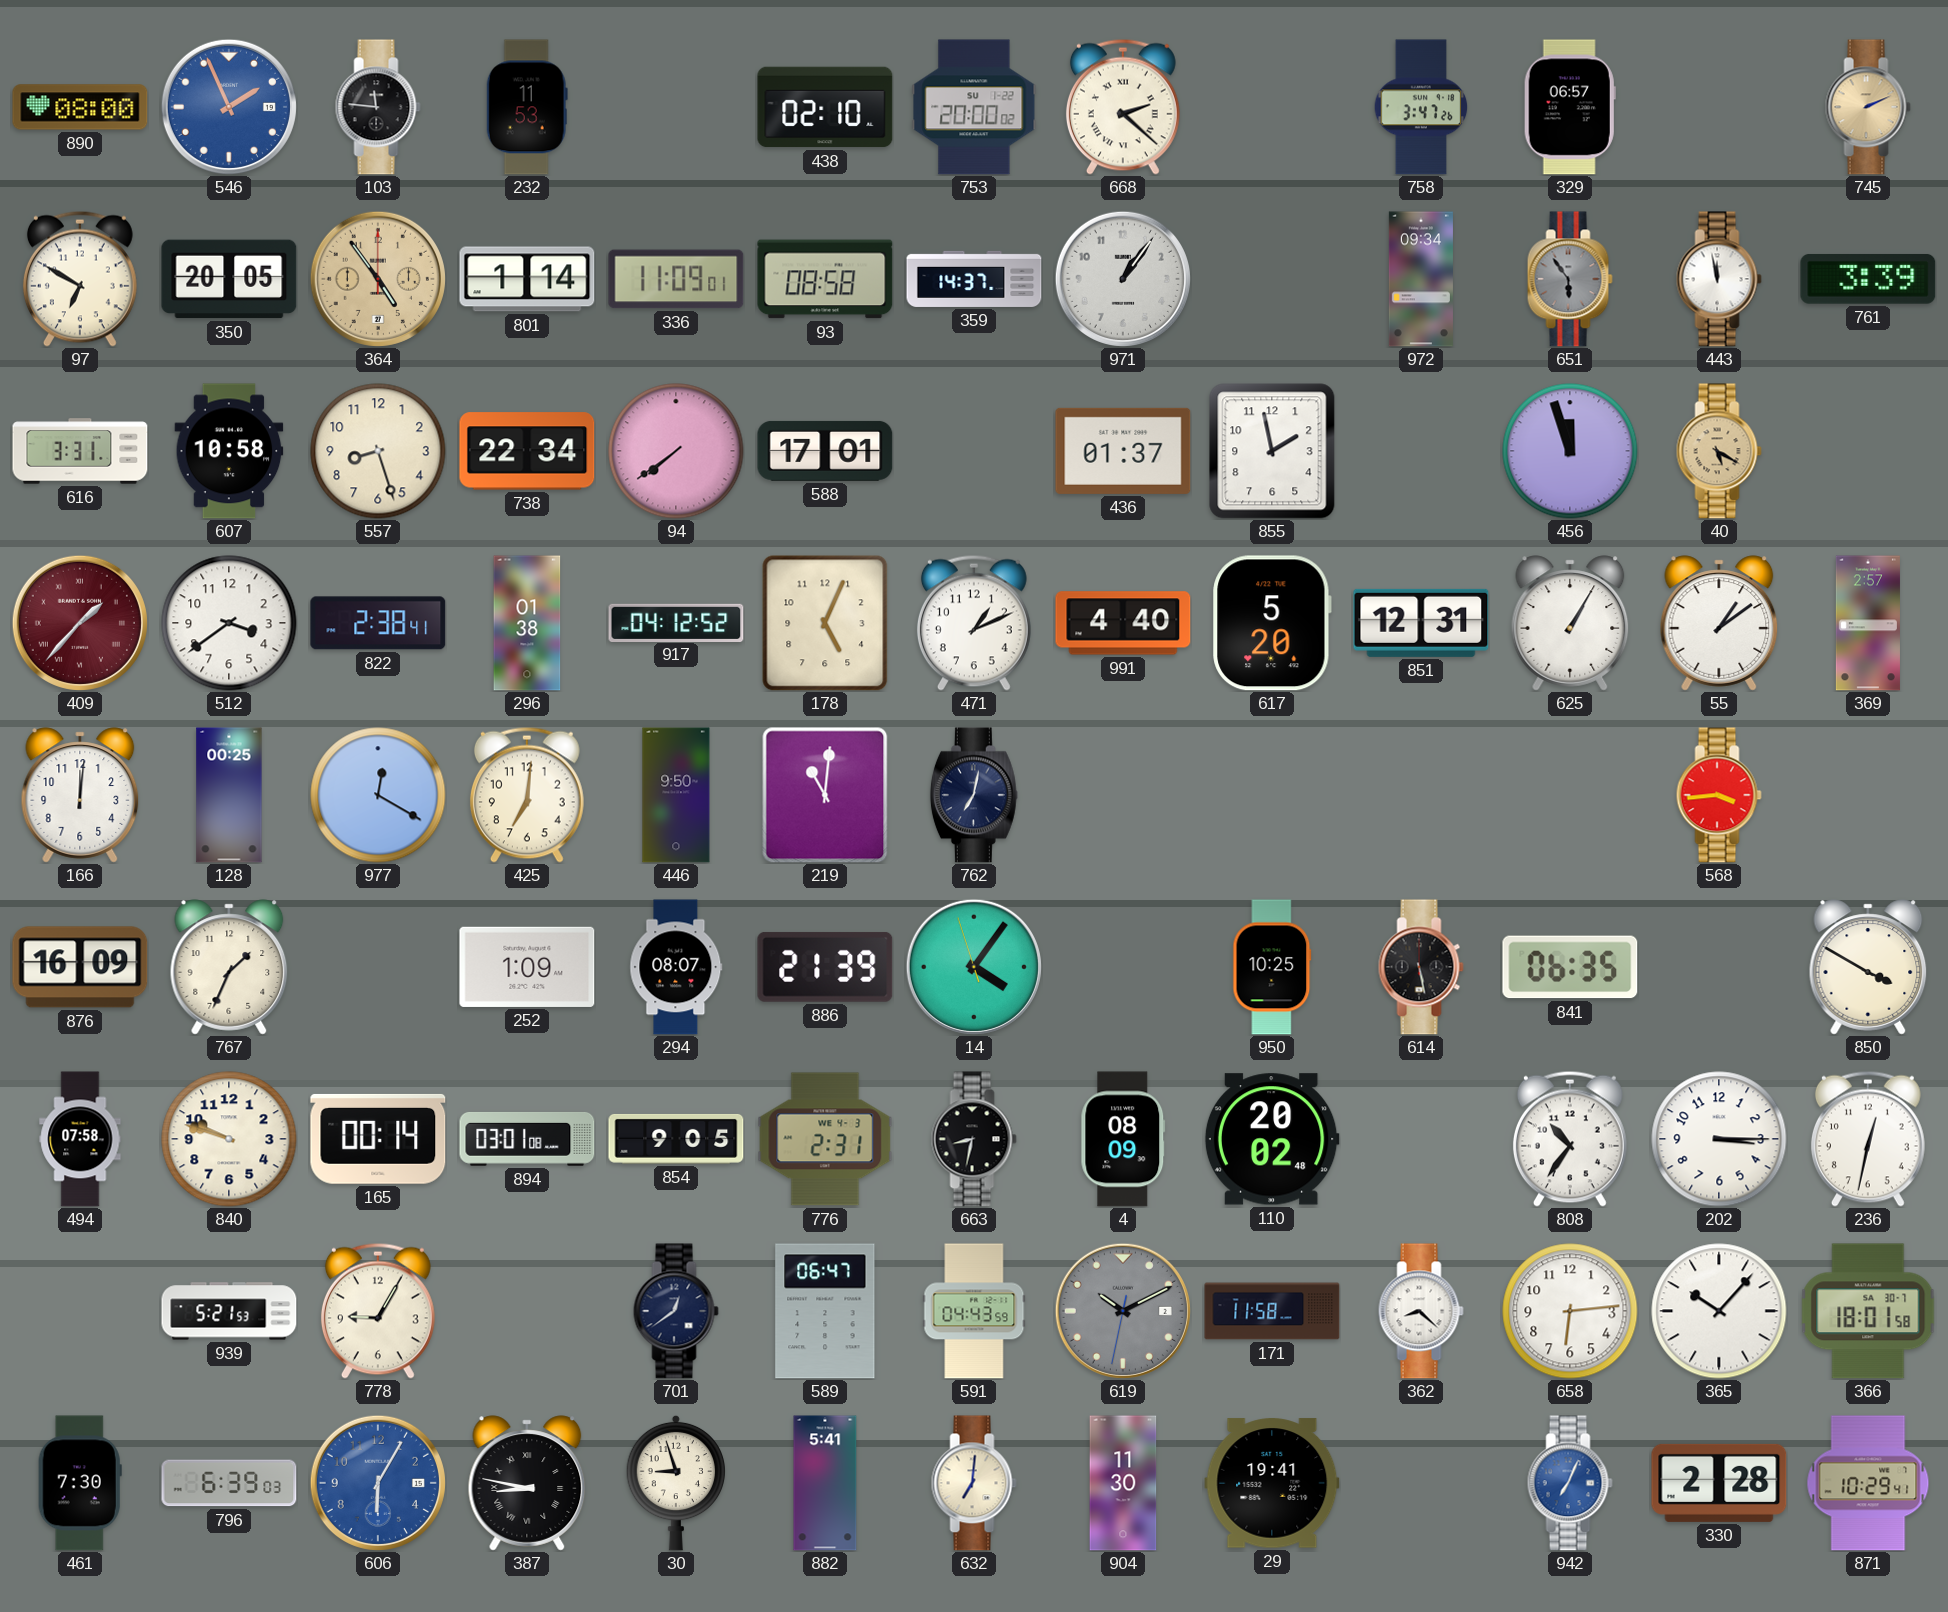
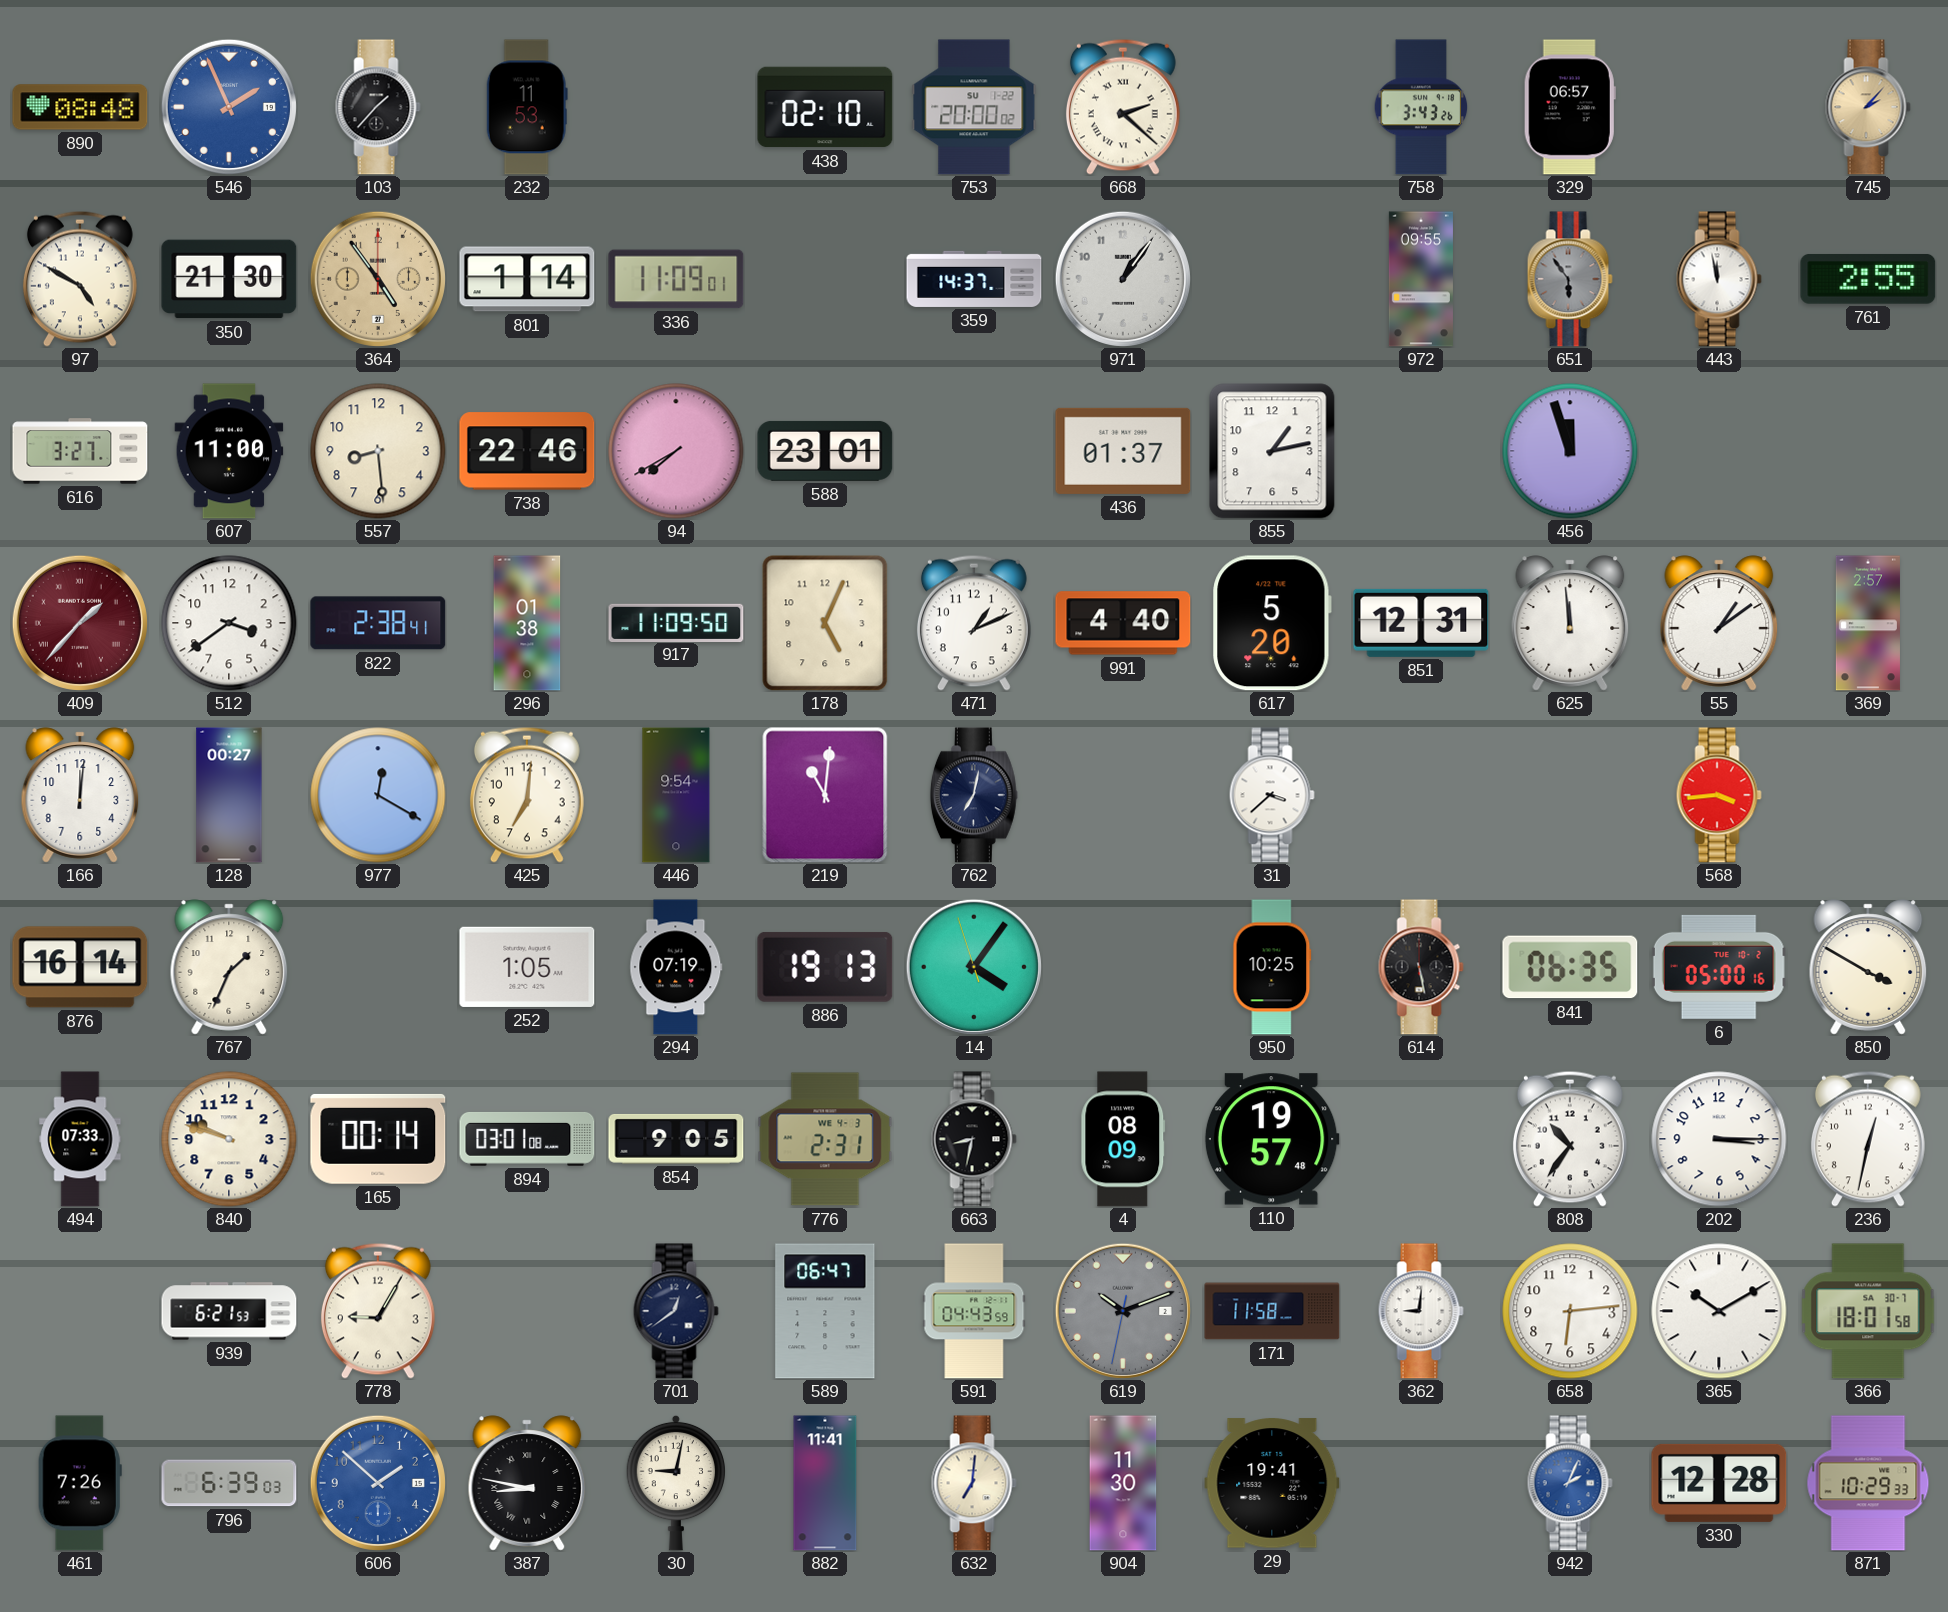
890: 08:00 -> 08:48
103: 11:46 -> 1:37
758: 3:47 -> 3:43
745: 2:11 -> 2:07
97: 6:50 -> 4:50
350: 20:05 -> 21:30
93: 08:58 -> none
972: 09:34 -> 09:55
761: 3:39 -> 2:55
616: 3:31 -> 3:27
607: 10:58 -> 11:00
557: 8:27 -> 8:29
738: 22:34 -> 22:46
94: 7:39 -> 7:40
588: 17:01 -> 23:01
855: 1:58 -> 1:13
40: 5:20 -> none
917: 04:12 -> 11:09
625: 1:05 -> 11:59
128: 00:25 -> 00:27
446: 9:50 -> 9:54
31: none -> 3:38
876: 16:09 -> 16:14
252: 1:09 -> 1:05
294: 08:07 -> 07:19
886: 21:39 -> 19:13
6: none -> 05:00
494: 07:58 -> 07:33
110: 20:02 -> 19:57
939: 5:21 -> 6:21
619: 10:10 -> 10:11
362: 8:22 -> 9:01
365: 10:07 -> 10:10
461: 7:30 -> 7:26
606: 6:05 -> 1:52
30: 8:57 -> 9:02
882: 5:41 -> 11:41
942: 7:04 -> 2:04
330: 2:28 -> 12:28
871: 10:29:41 -> 10:29:33
